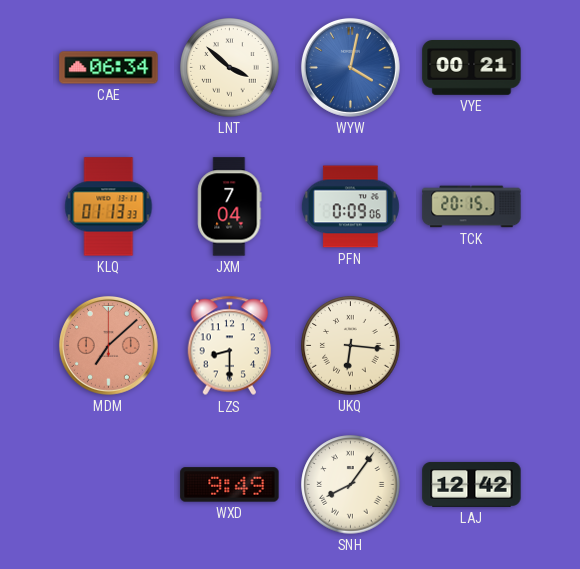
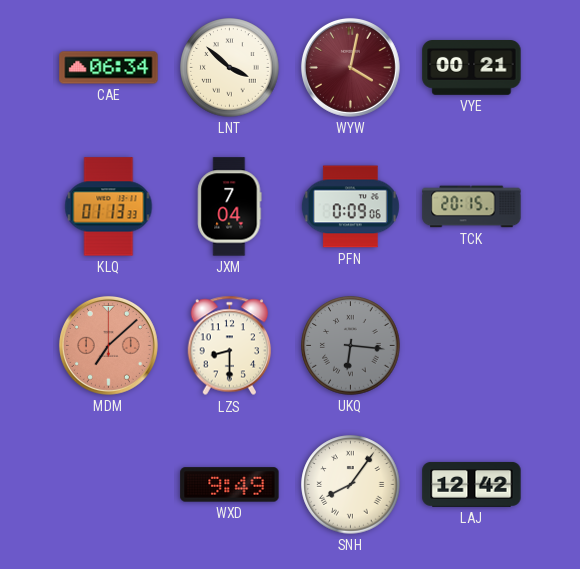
WYW dial: blue -> burgundy
UKQ dial: cream -> grey
